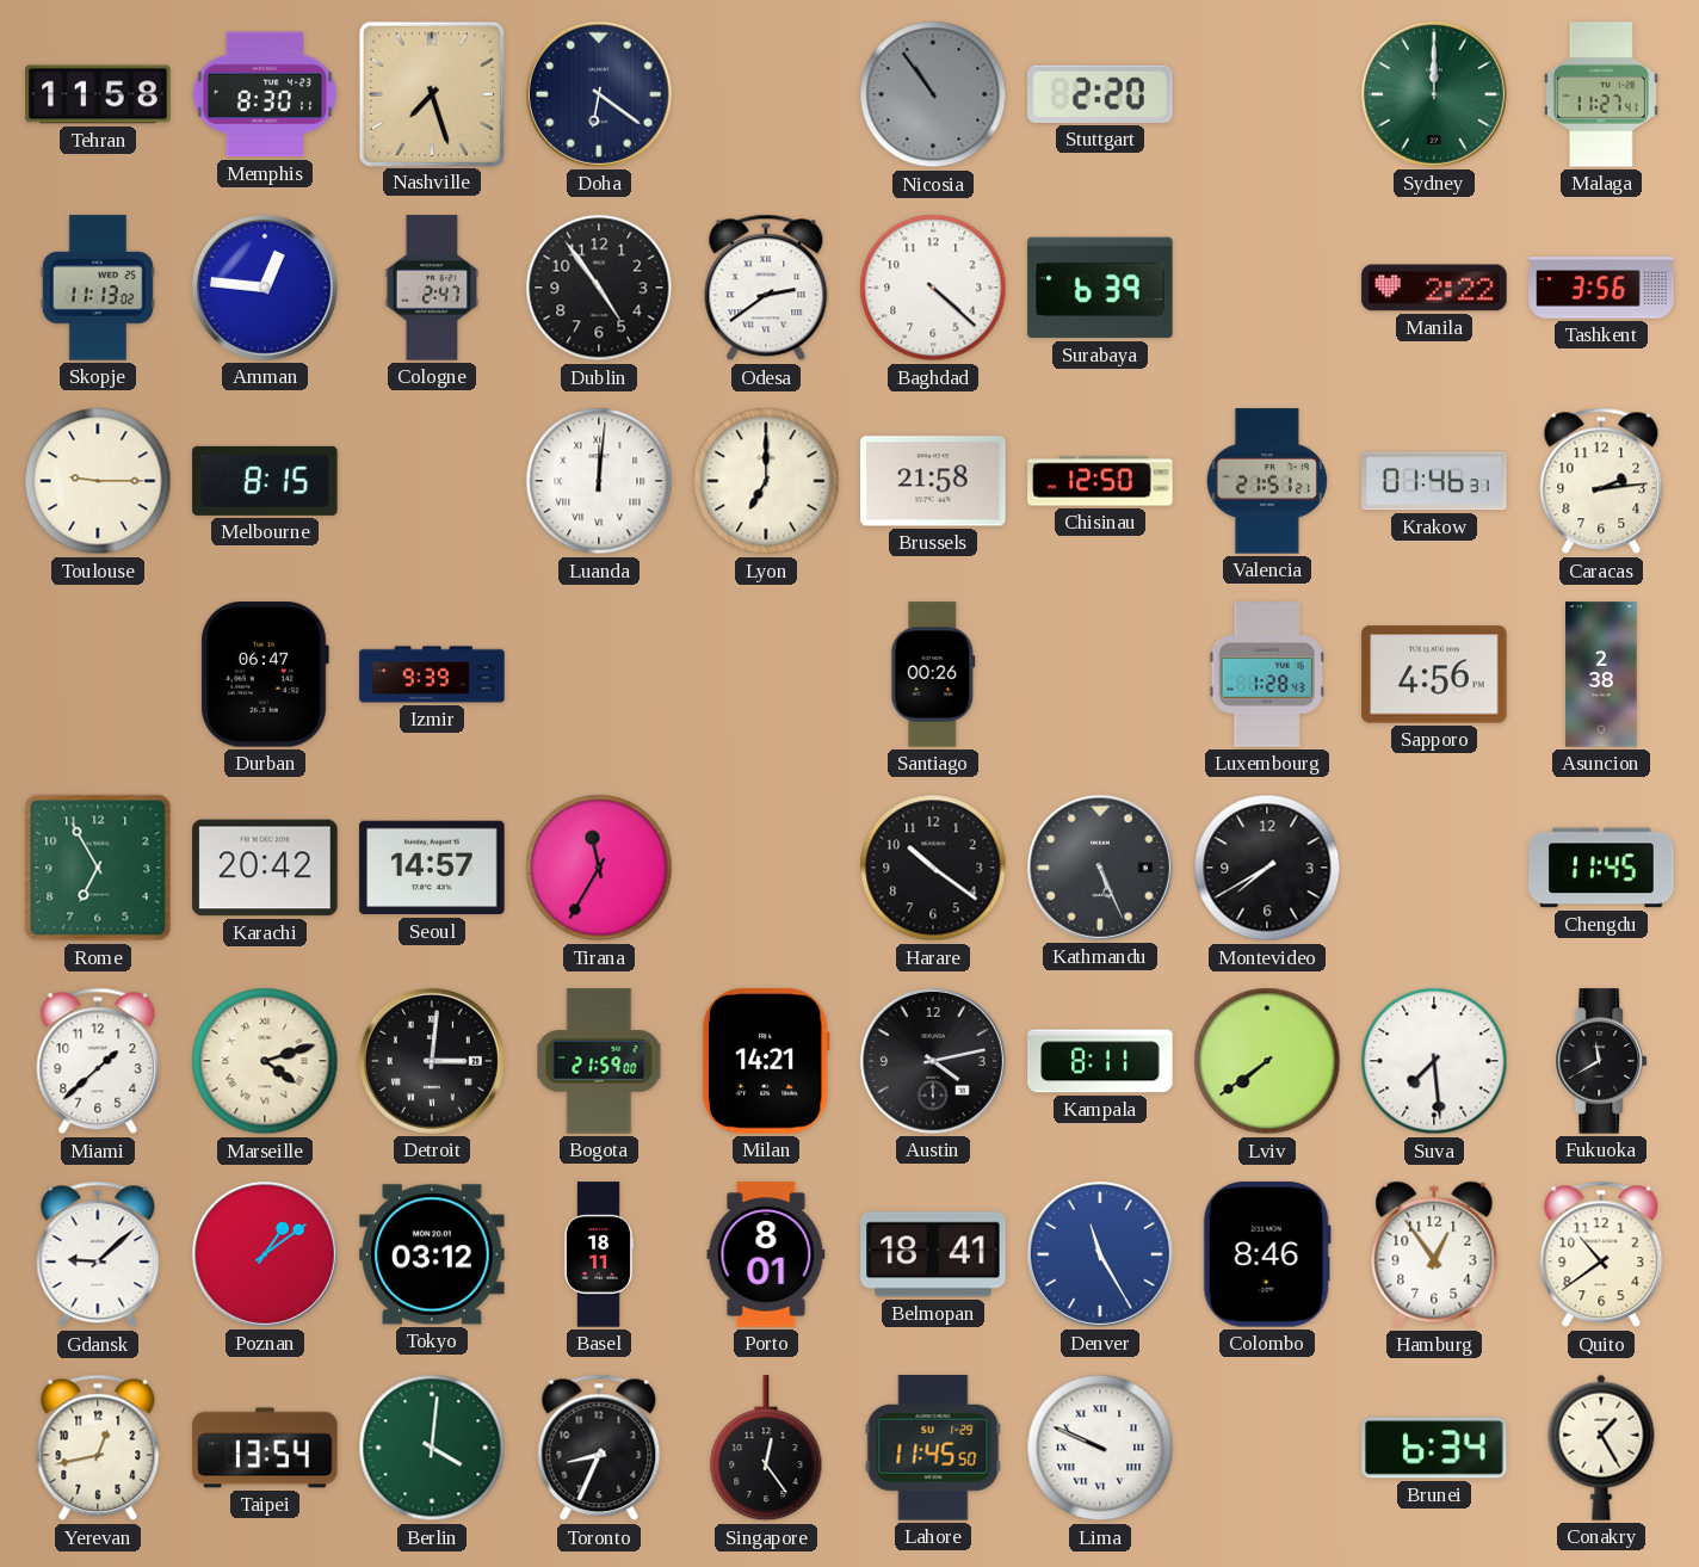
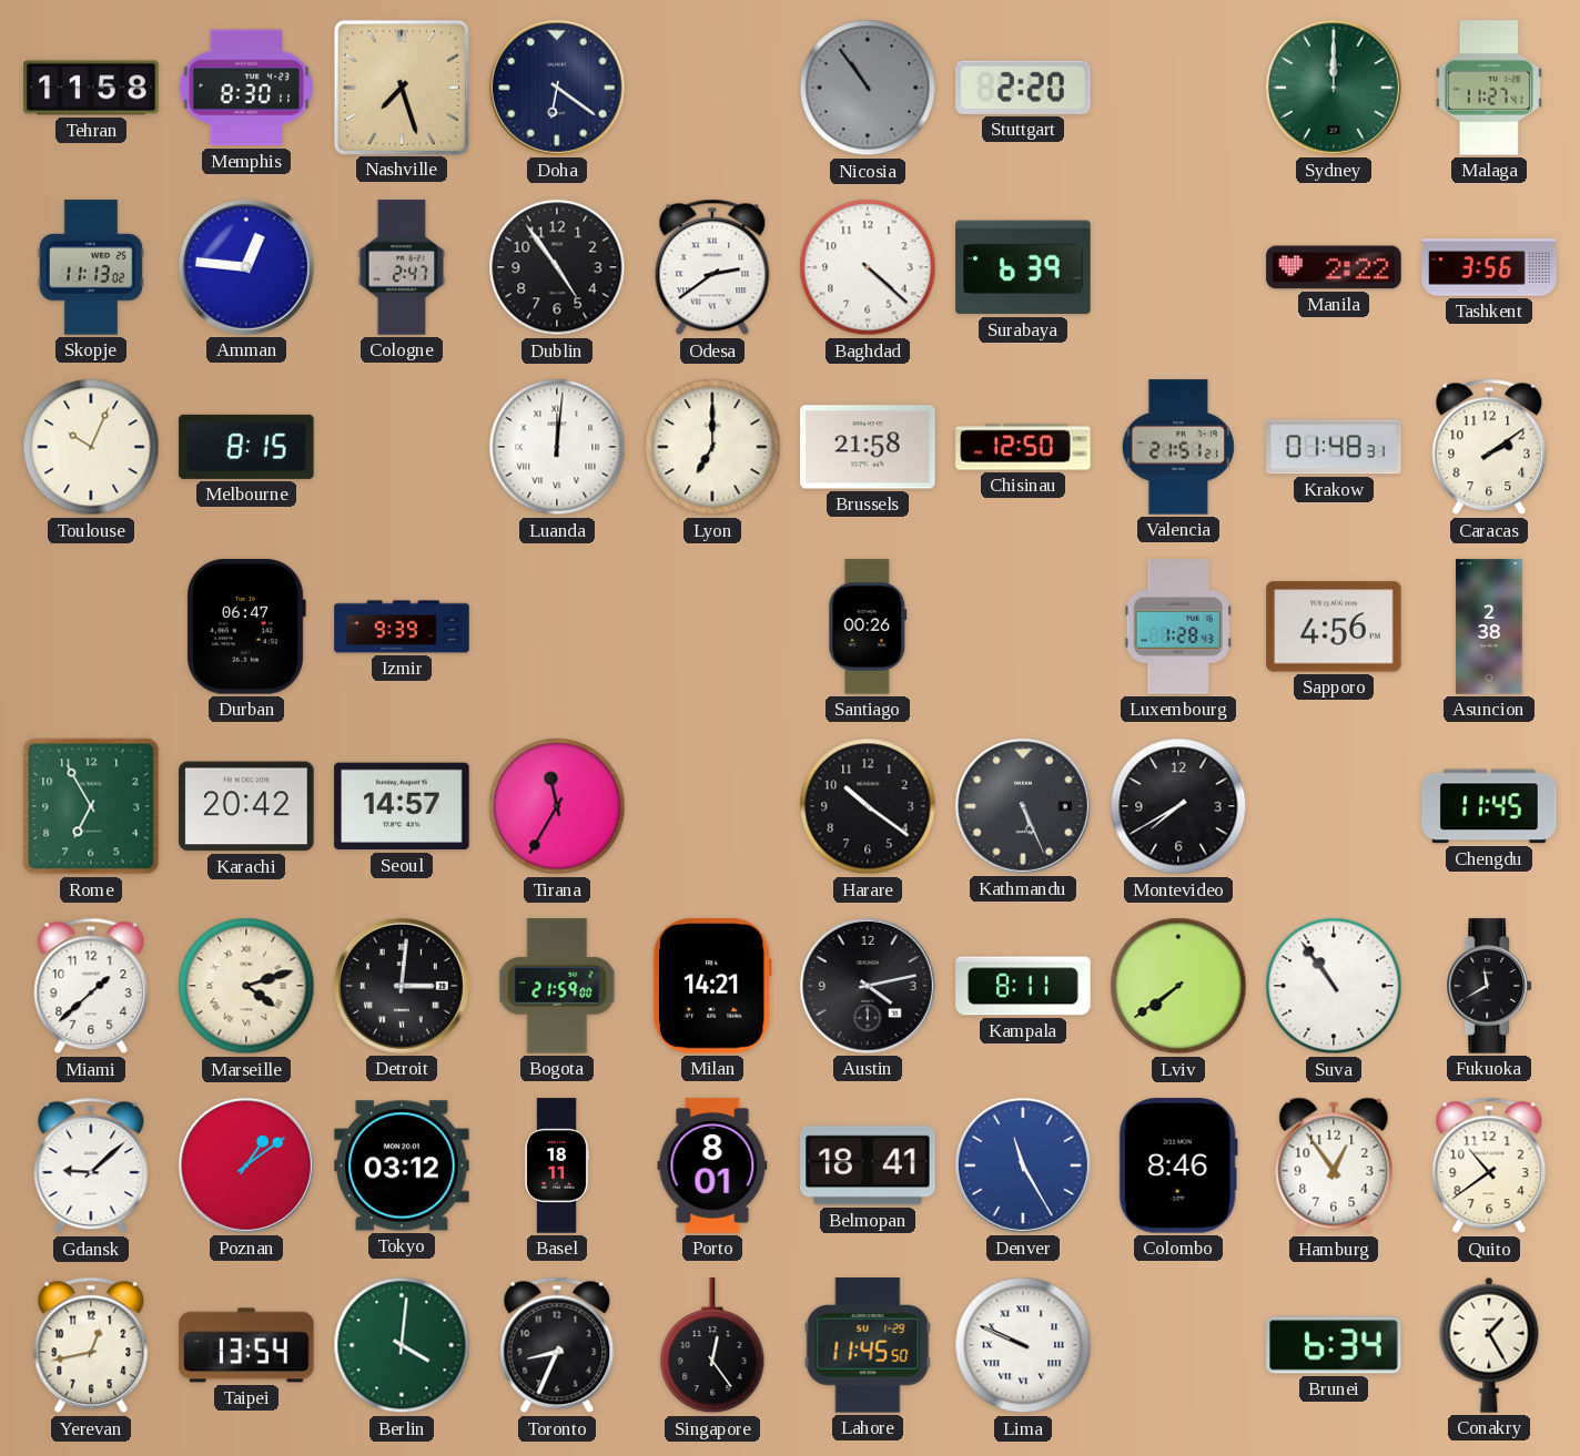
Toulouse: 9:15 -> 10:04
Krakow: 01:46 -> 01:48
Caracas: 2:14 -> 2:09
Suva: 7:29 -> 10:54
